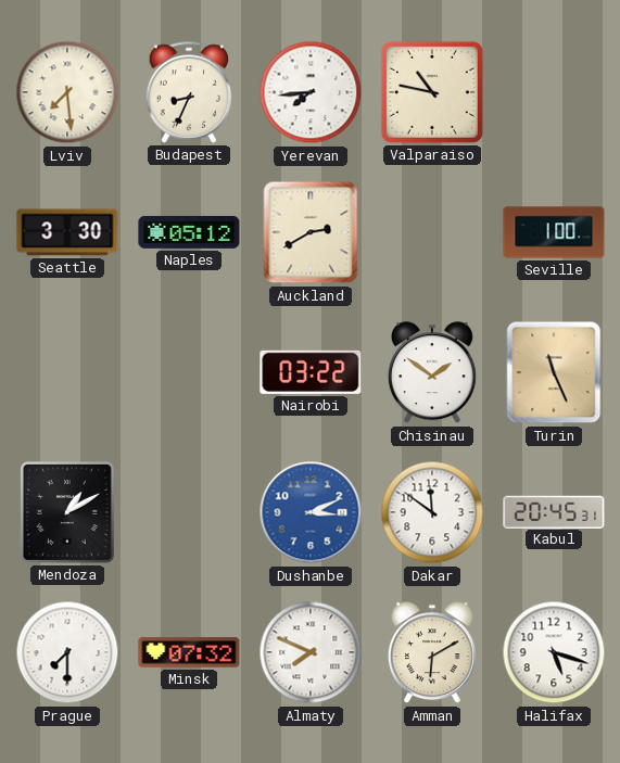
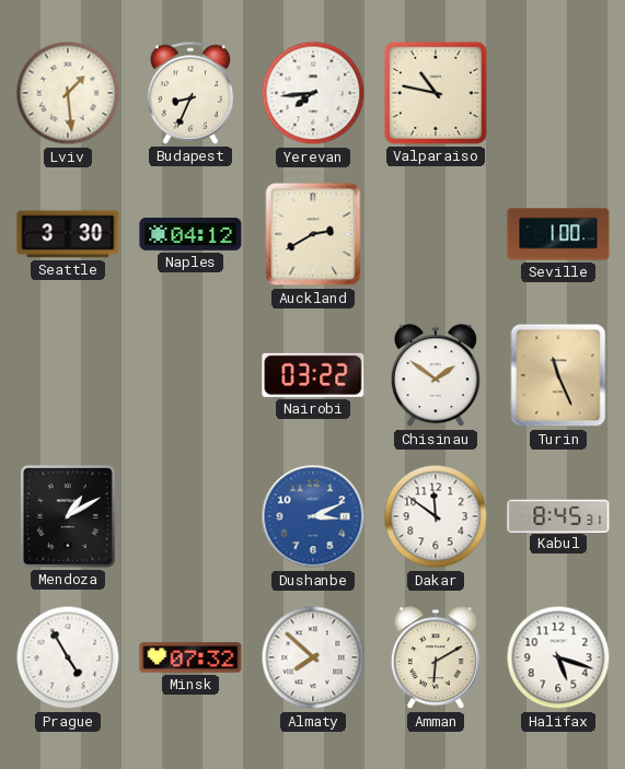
Lviv: 7:29 -> 1:29
Naples: 05:12 -> 04:12
Kabul: 20:45 -> 8:45
Prague: 7:30 -> 4:55
Almaty: 7:49 -> 7:52
